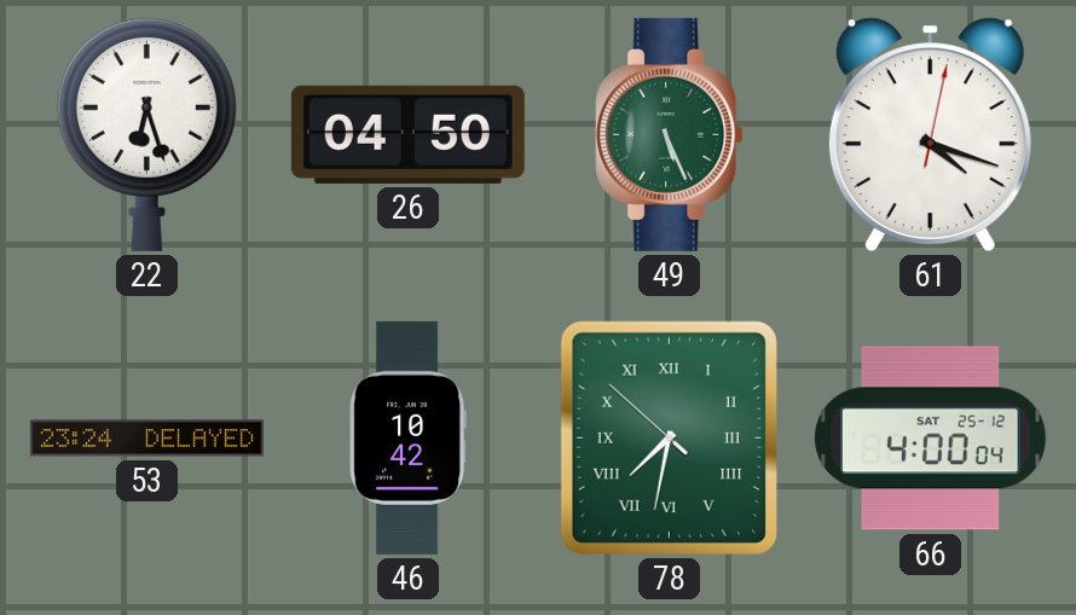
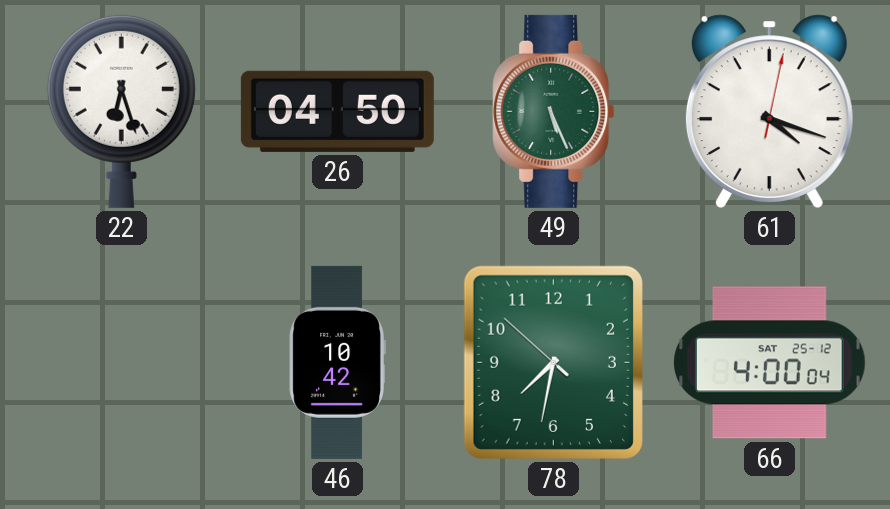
53: 23:24 -> none
78 numerals: Roman -> Arabic
